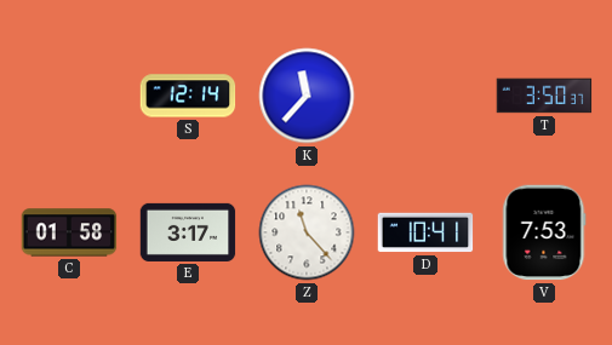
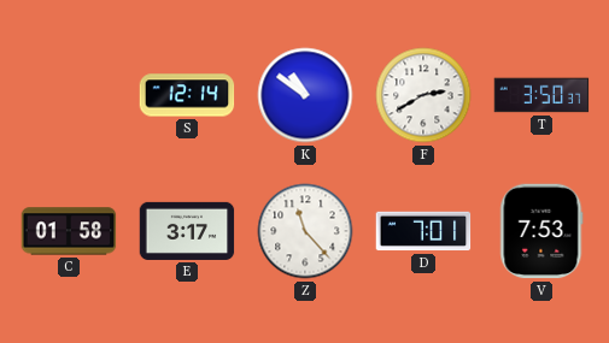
K: 11:37 -> 10:51
F: none -> 2:40
D: 10:41 -> 7:01
